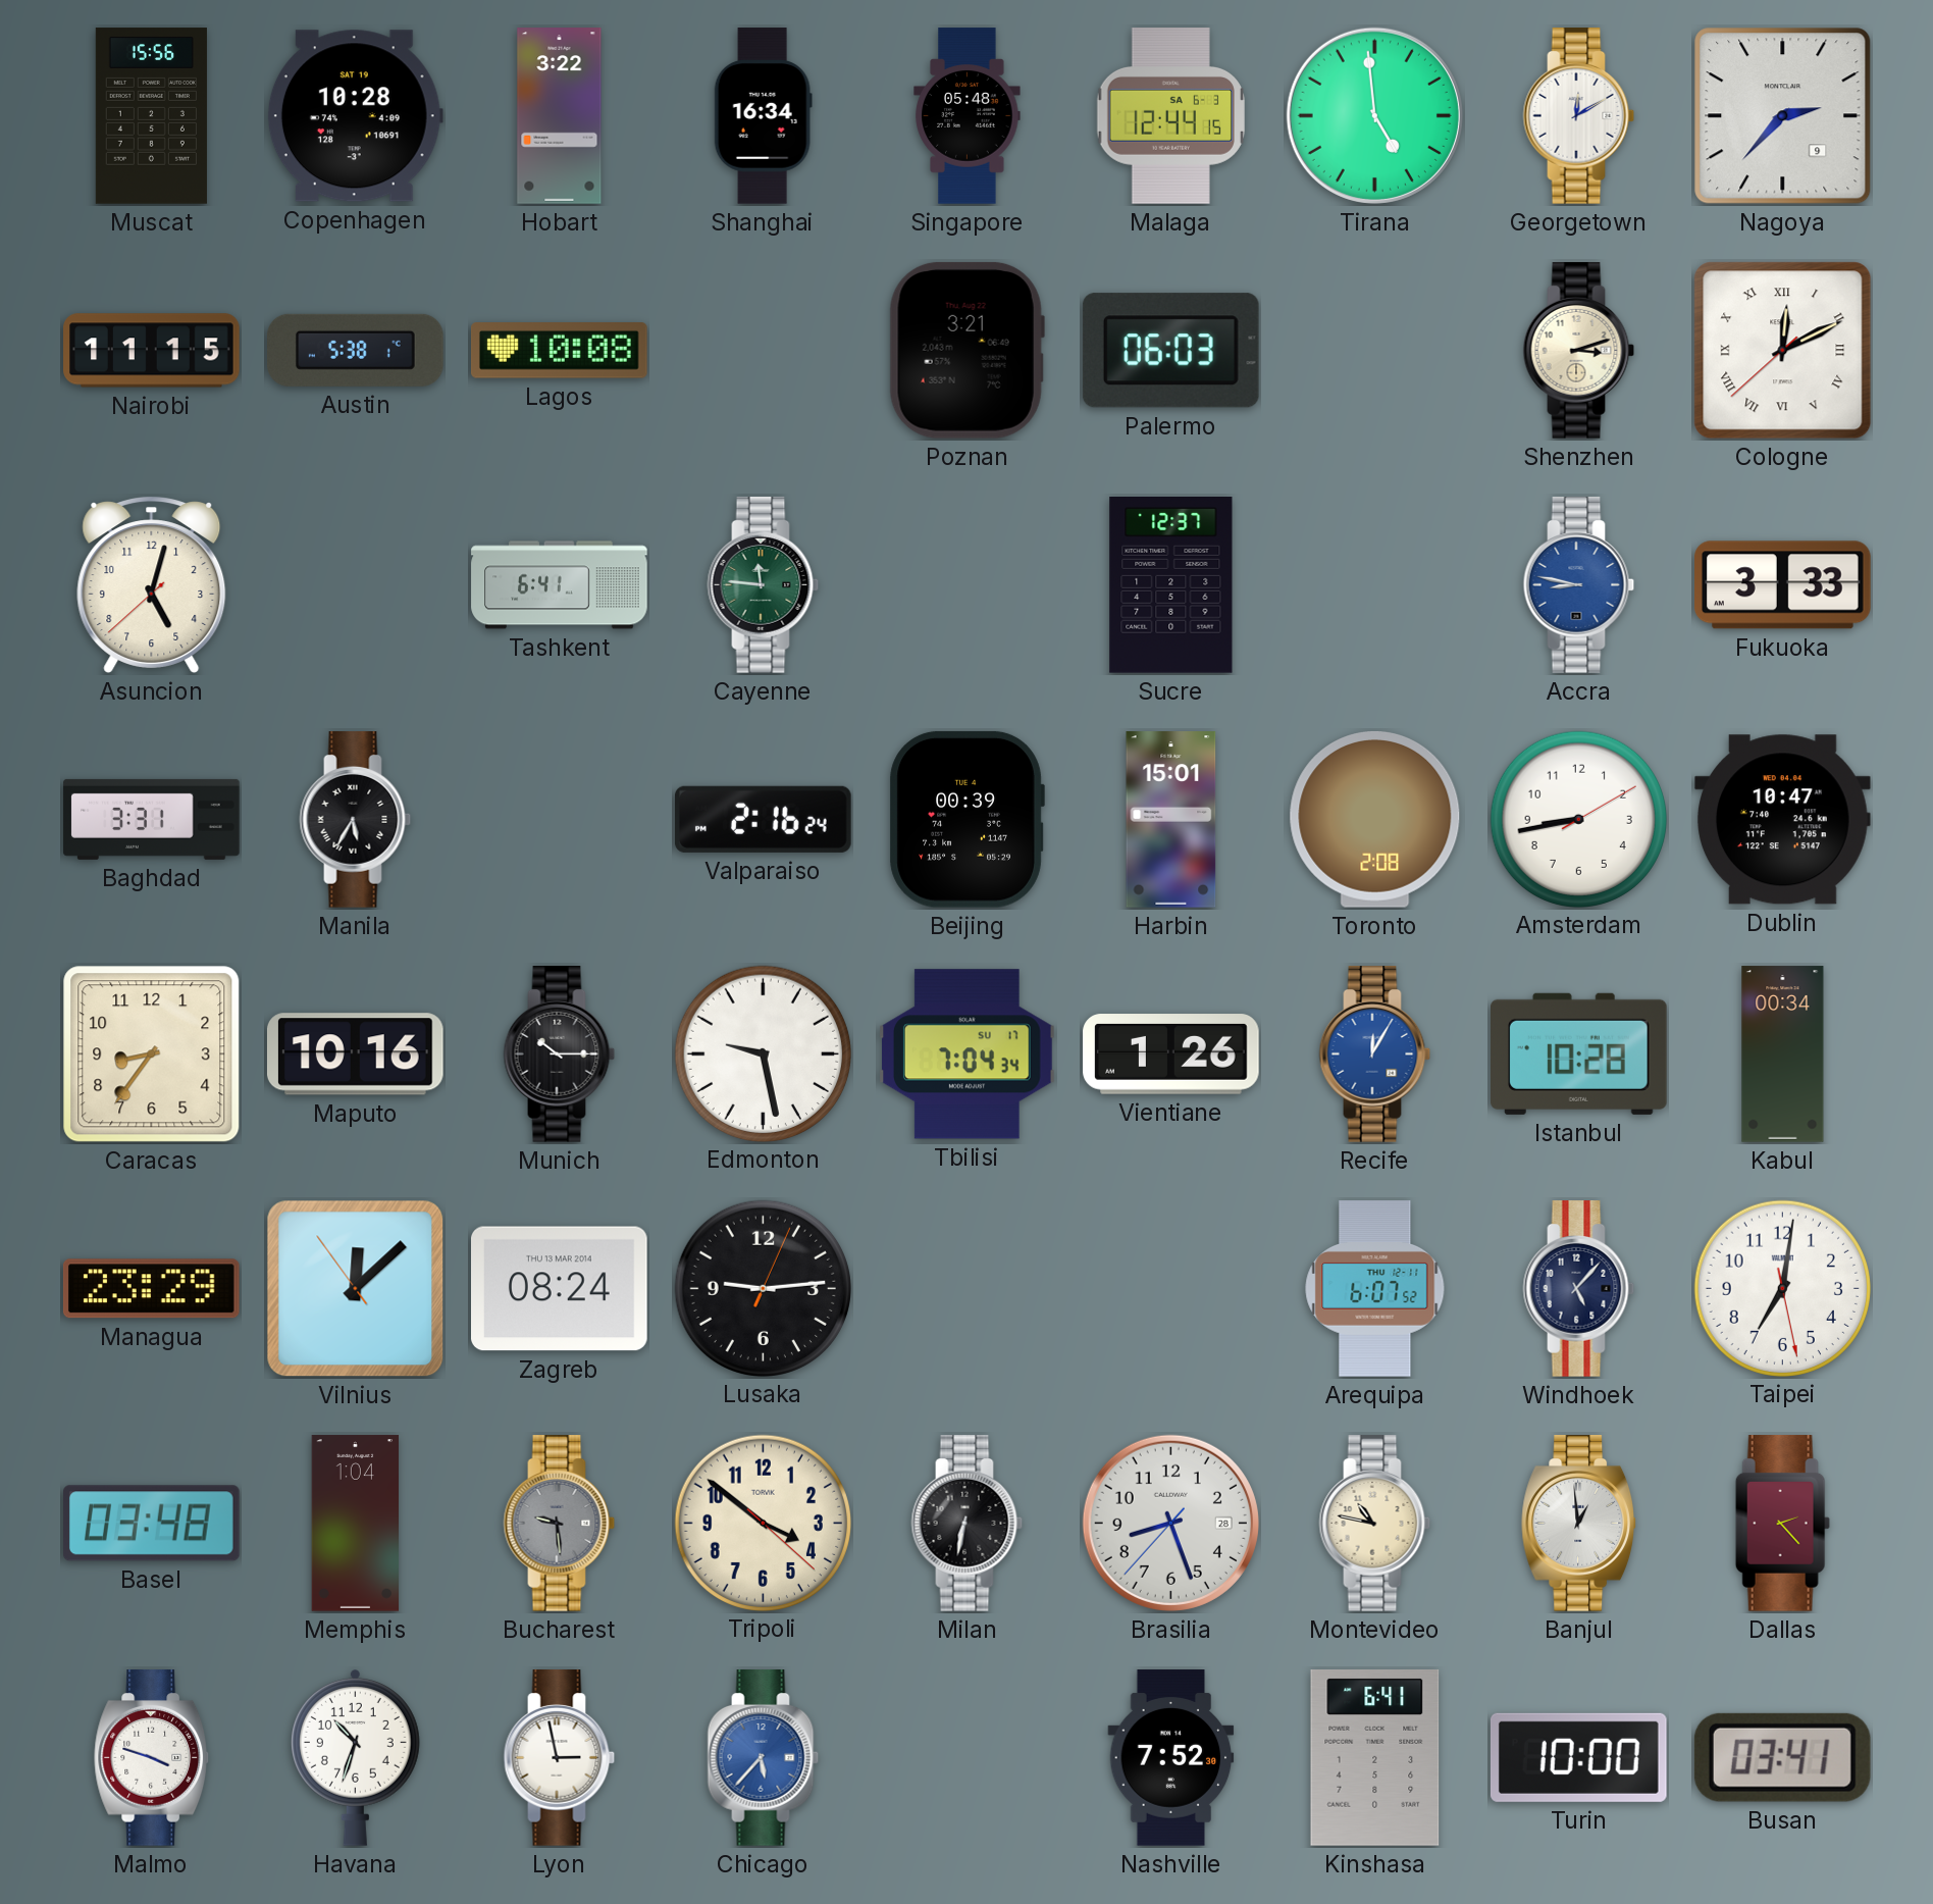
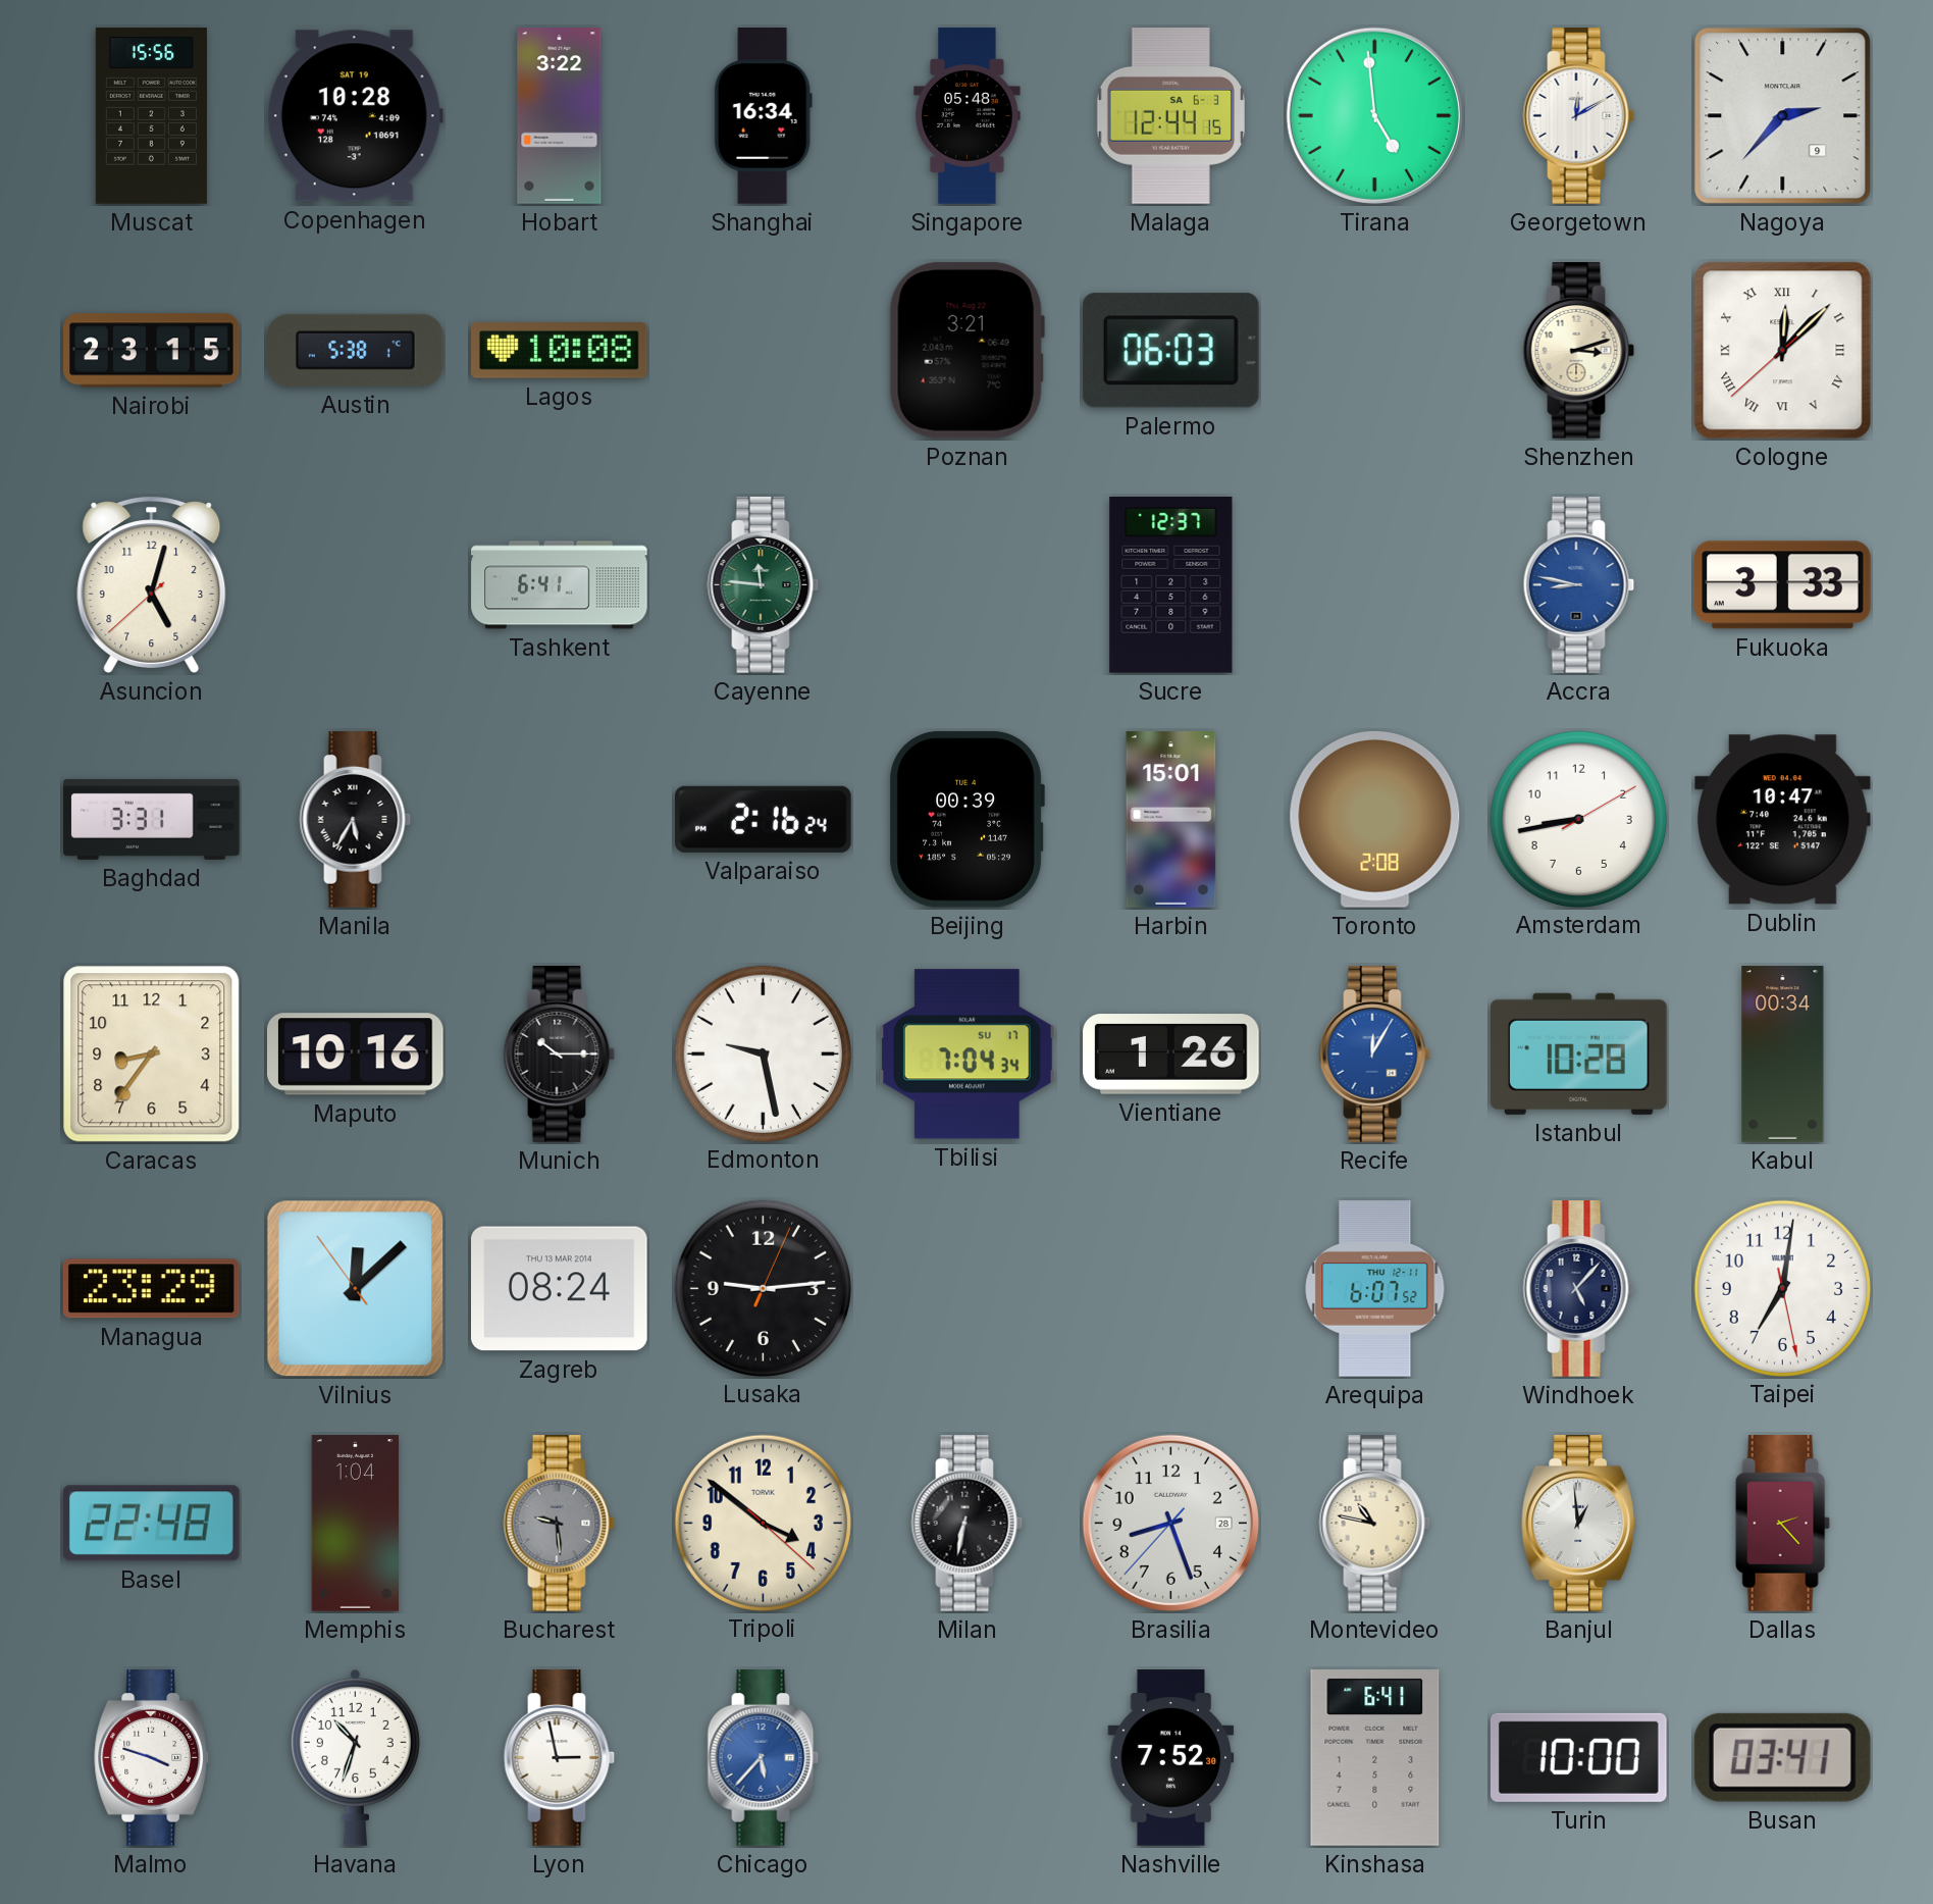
Nairobi: 11:15 -> 23:15
Cologne: 12:10 -> 12:07
Basel: 03:48 -> 22:48
